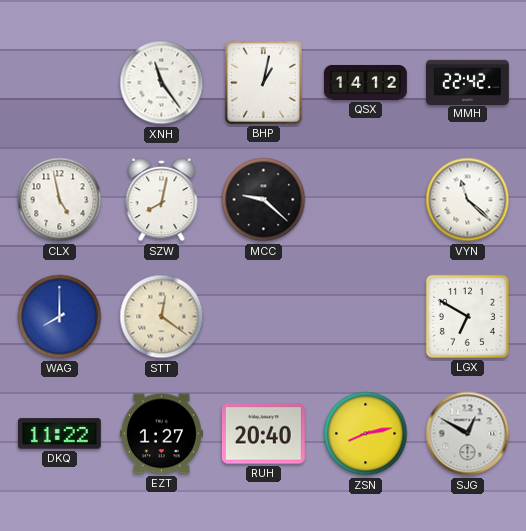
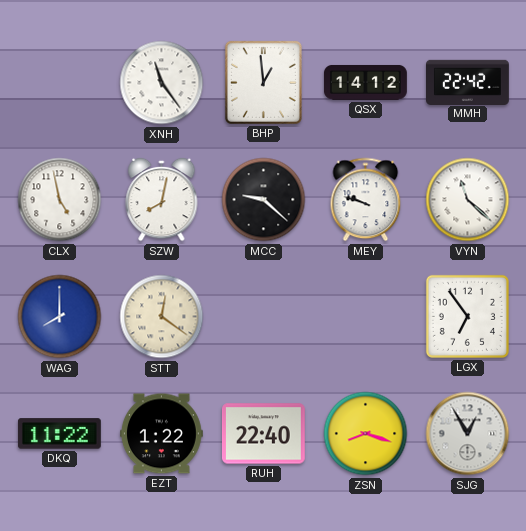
BHP: 1:02 -> 12:59
MEY: none -> 9:48
LGX: 6:50 -> 6:54
EZT: 1:27 -> 1:22
RUH: 20:40 -> 22:40
ZSN: 8:13 -> 8:18
SJG: 12:50 -> 12:55
